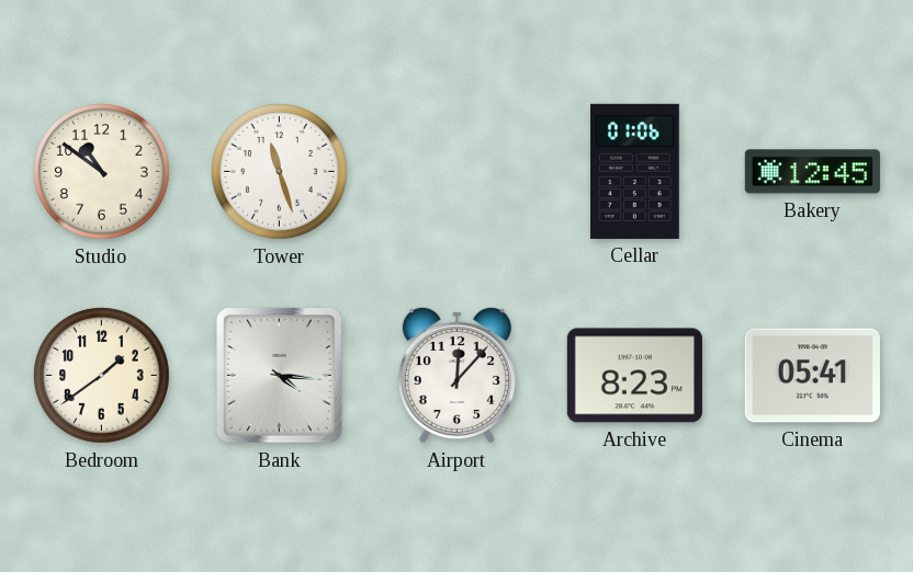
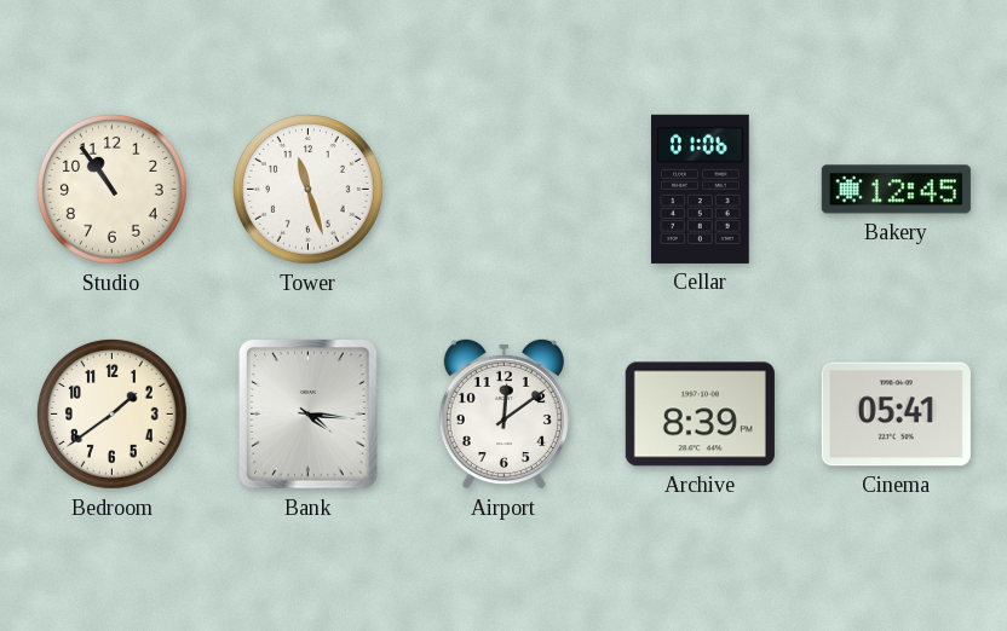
Studio: 10:51 -> 10:54
Airport: 12:07 -> 12:09
Archive: 8:23 -> 8:39
